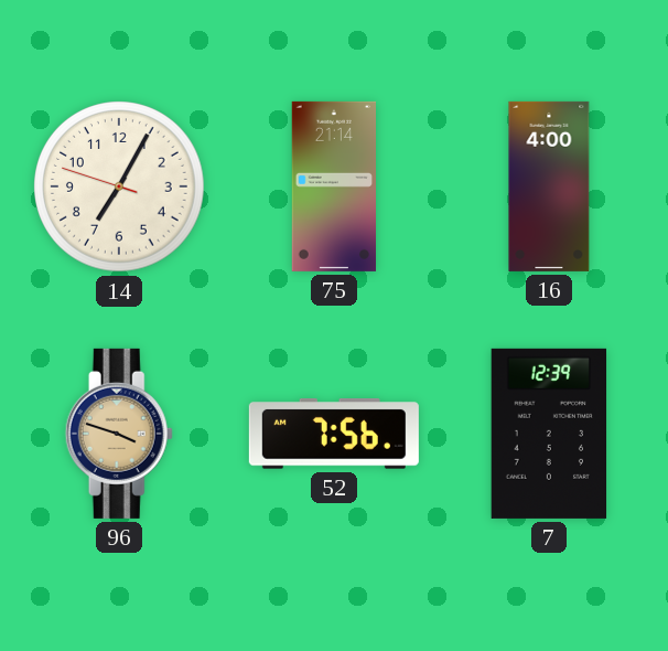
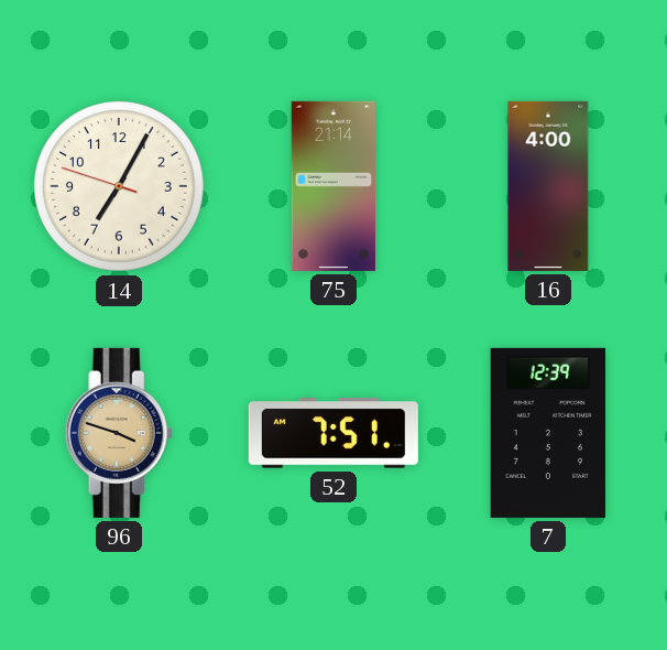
52: 7:56 -> 7:51
